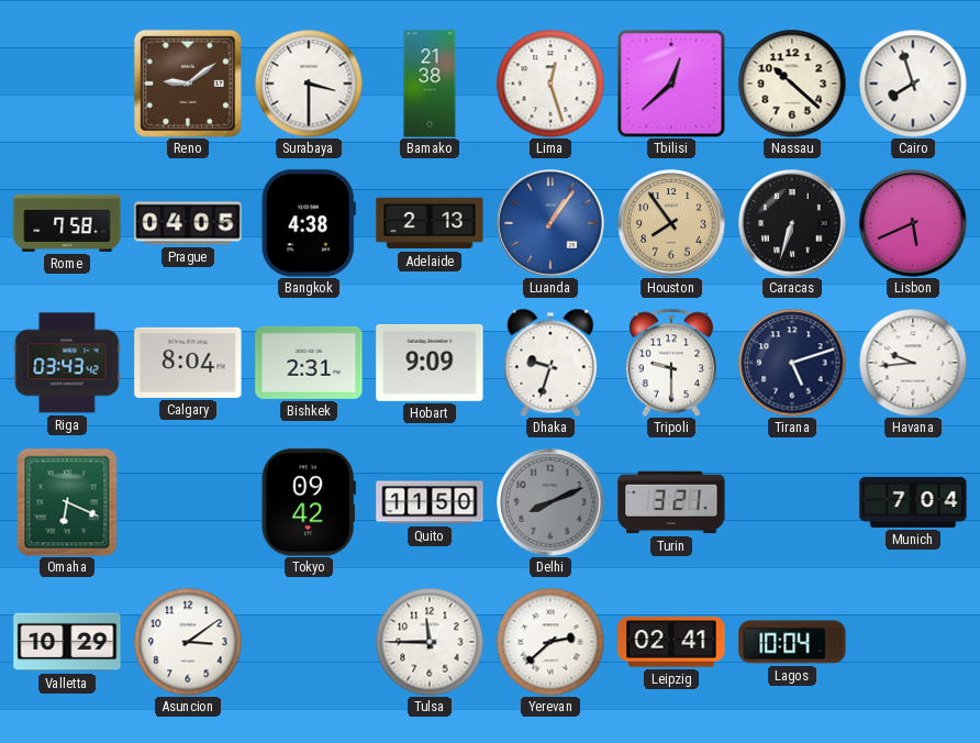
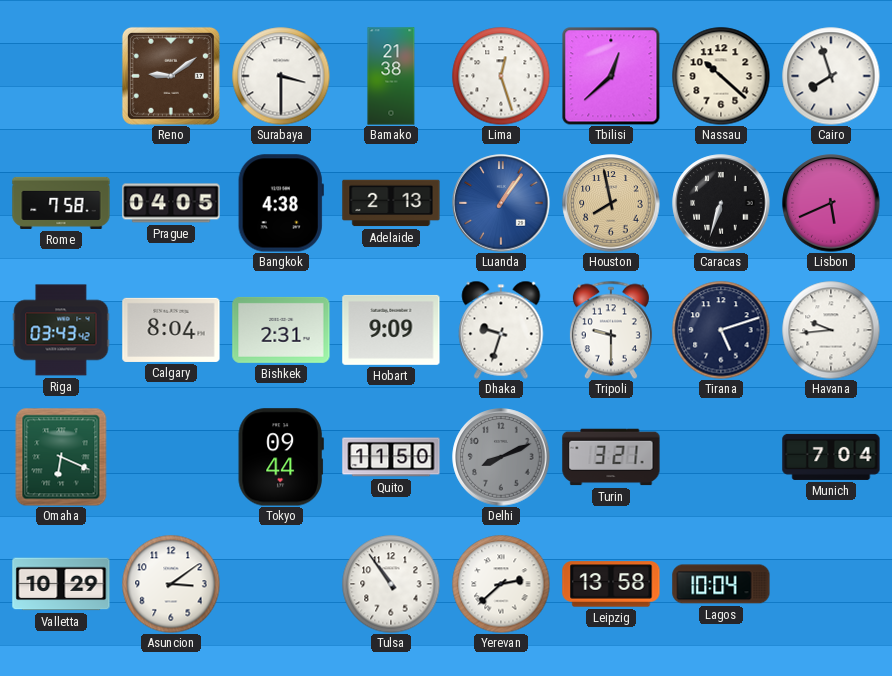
Houston: 7:54 -> 7:58
Tokyo: 09:42 -> 09:44
Tulsa: 11:45 -> 10:54
Leipzig: 02:41 -> 13:58
